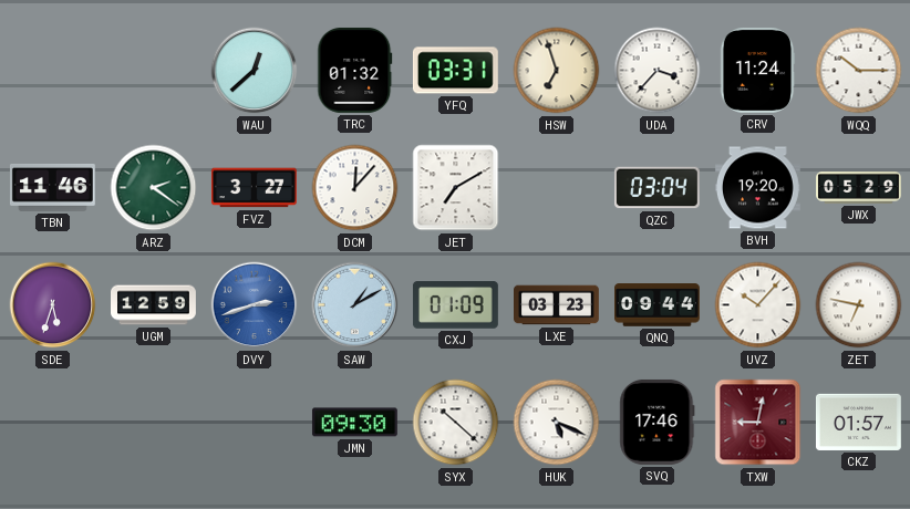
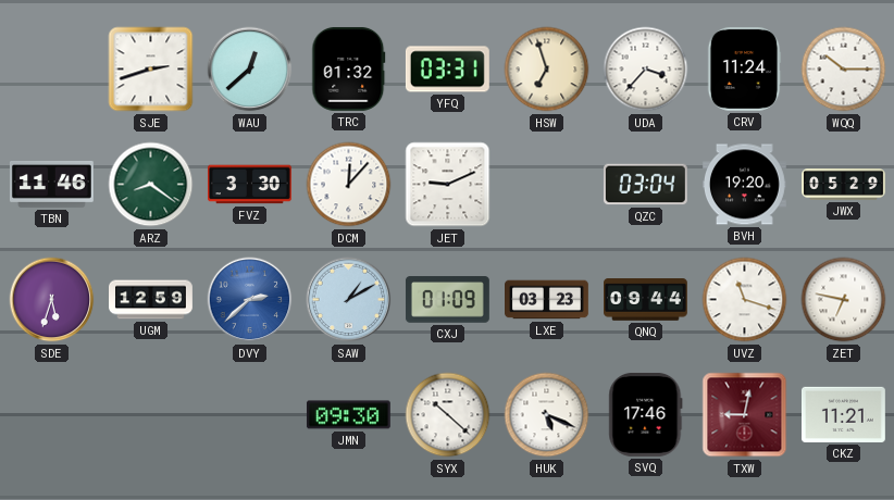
SJE: none -> 2:42
ARZ: 2:21 -> 8:21
FVZ: 3:27 -> 3:30
JET: 7:10 -> 9:11
DVY: 2:42 -> 2:38
UVZ: 10:07 -> 11:18
CKZ: 01:57 -> 11:21
